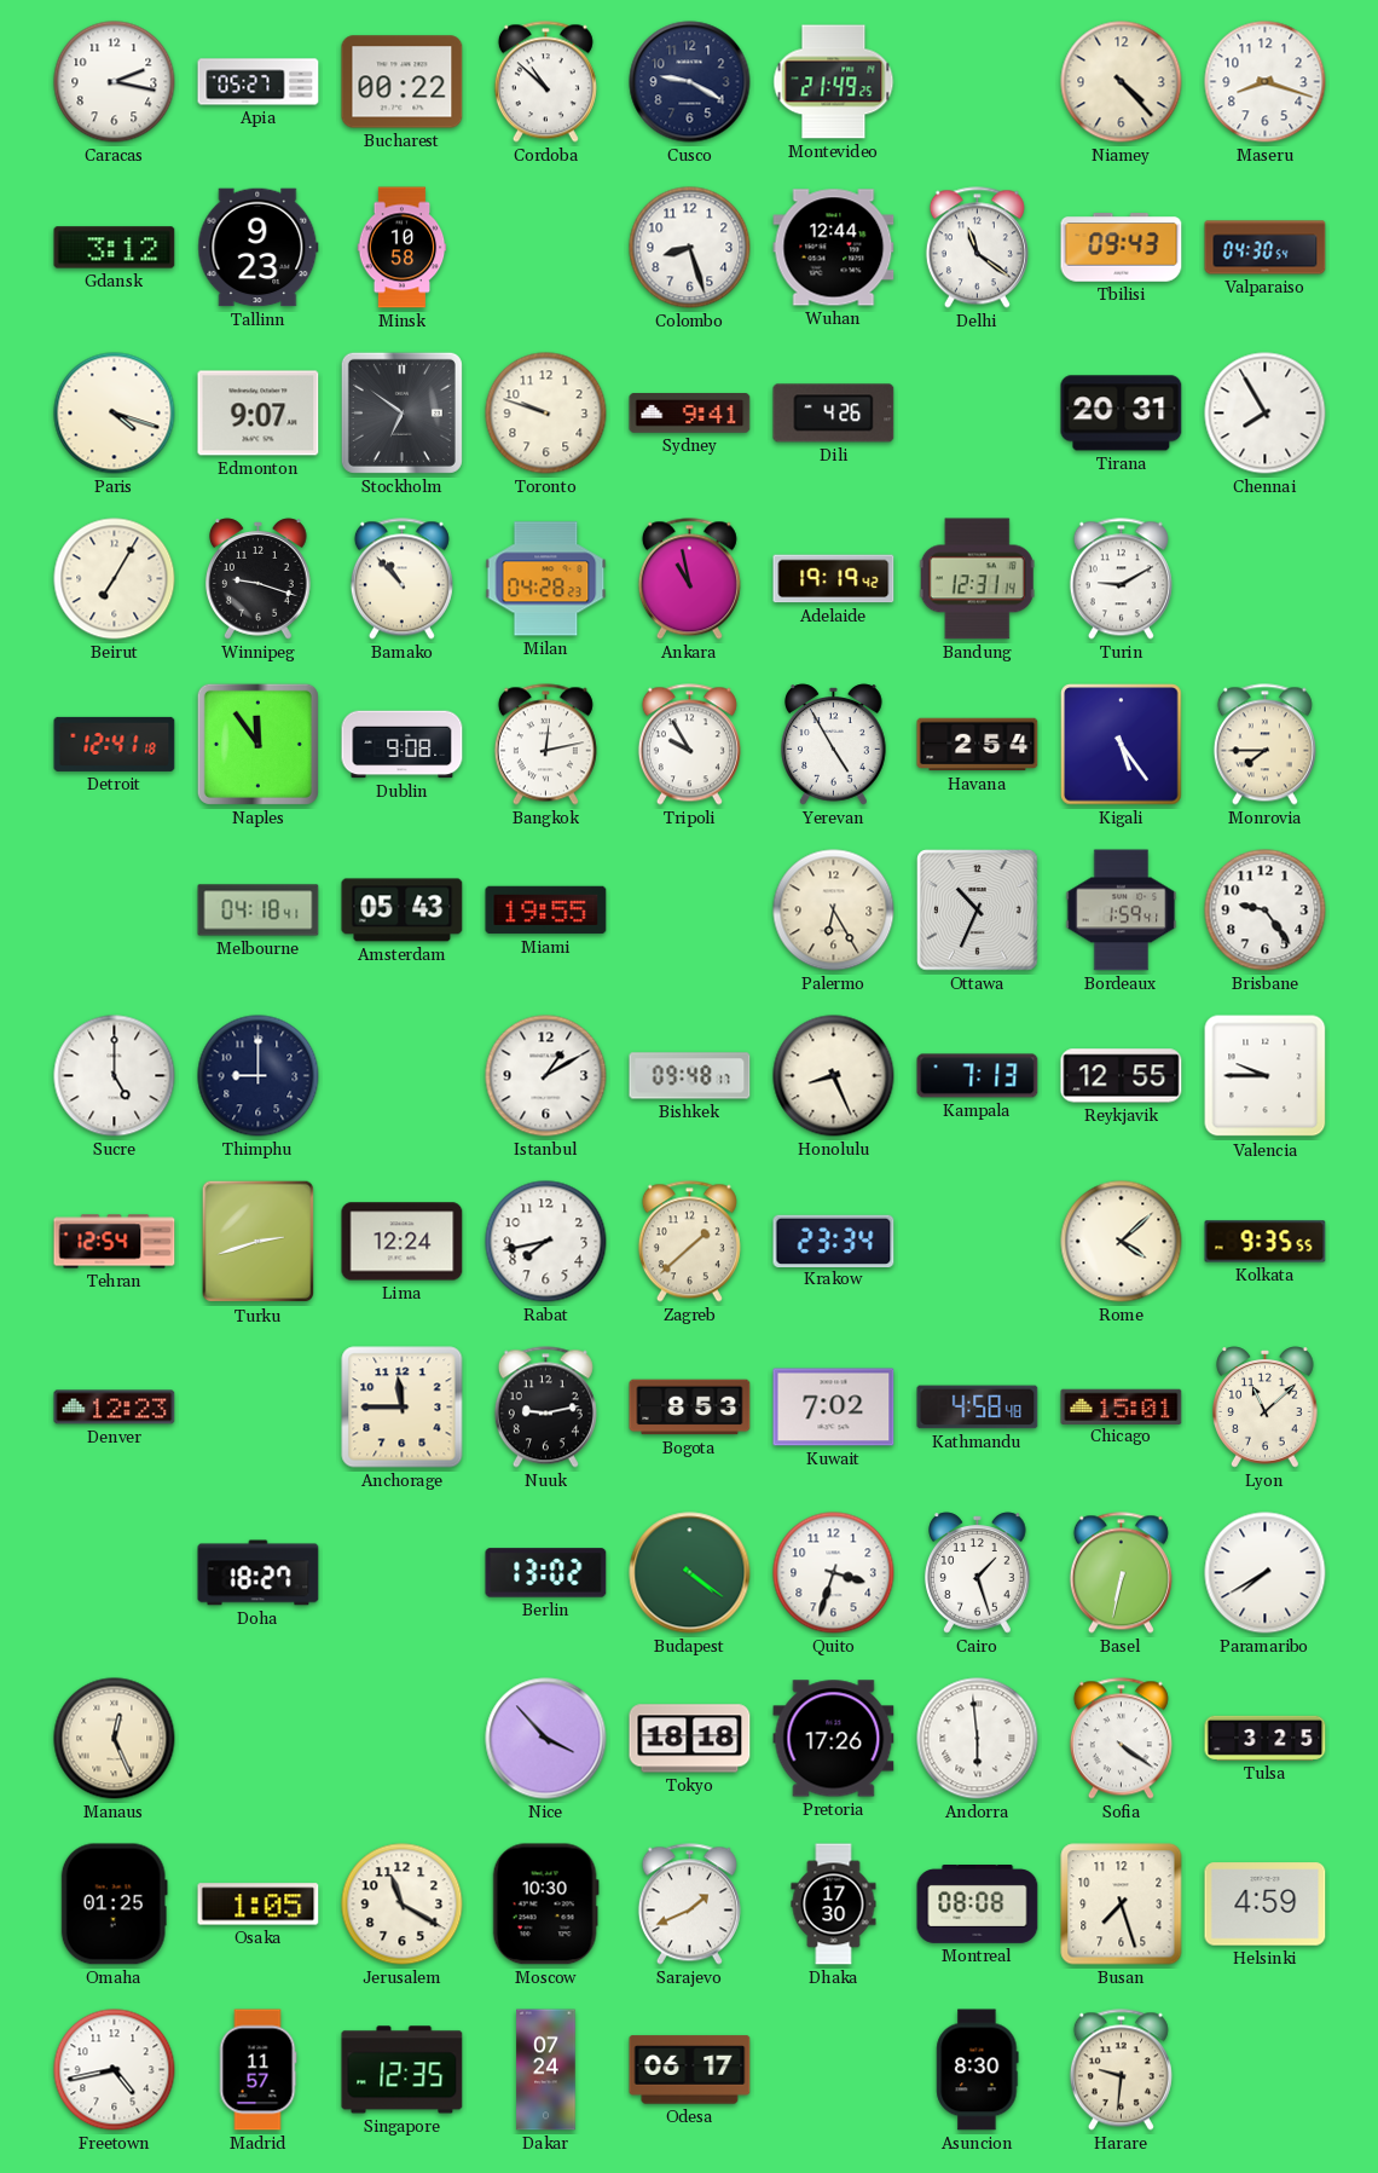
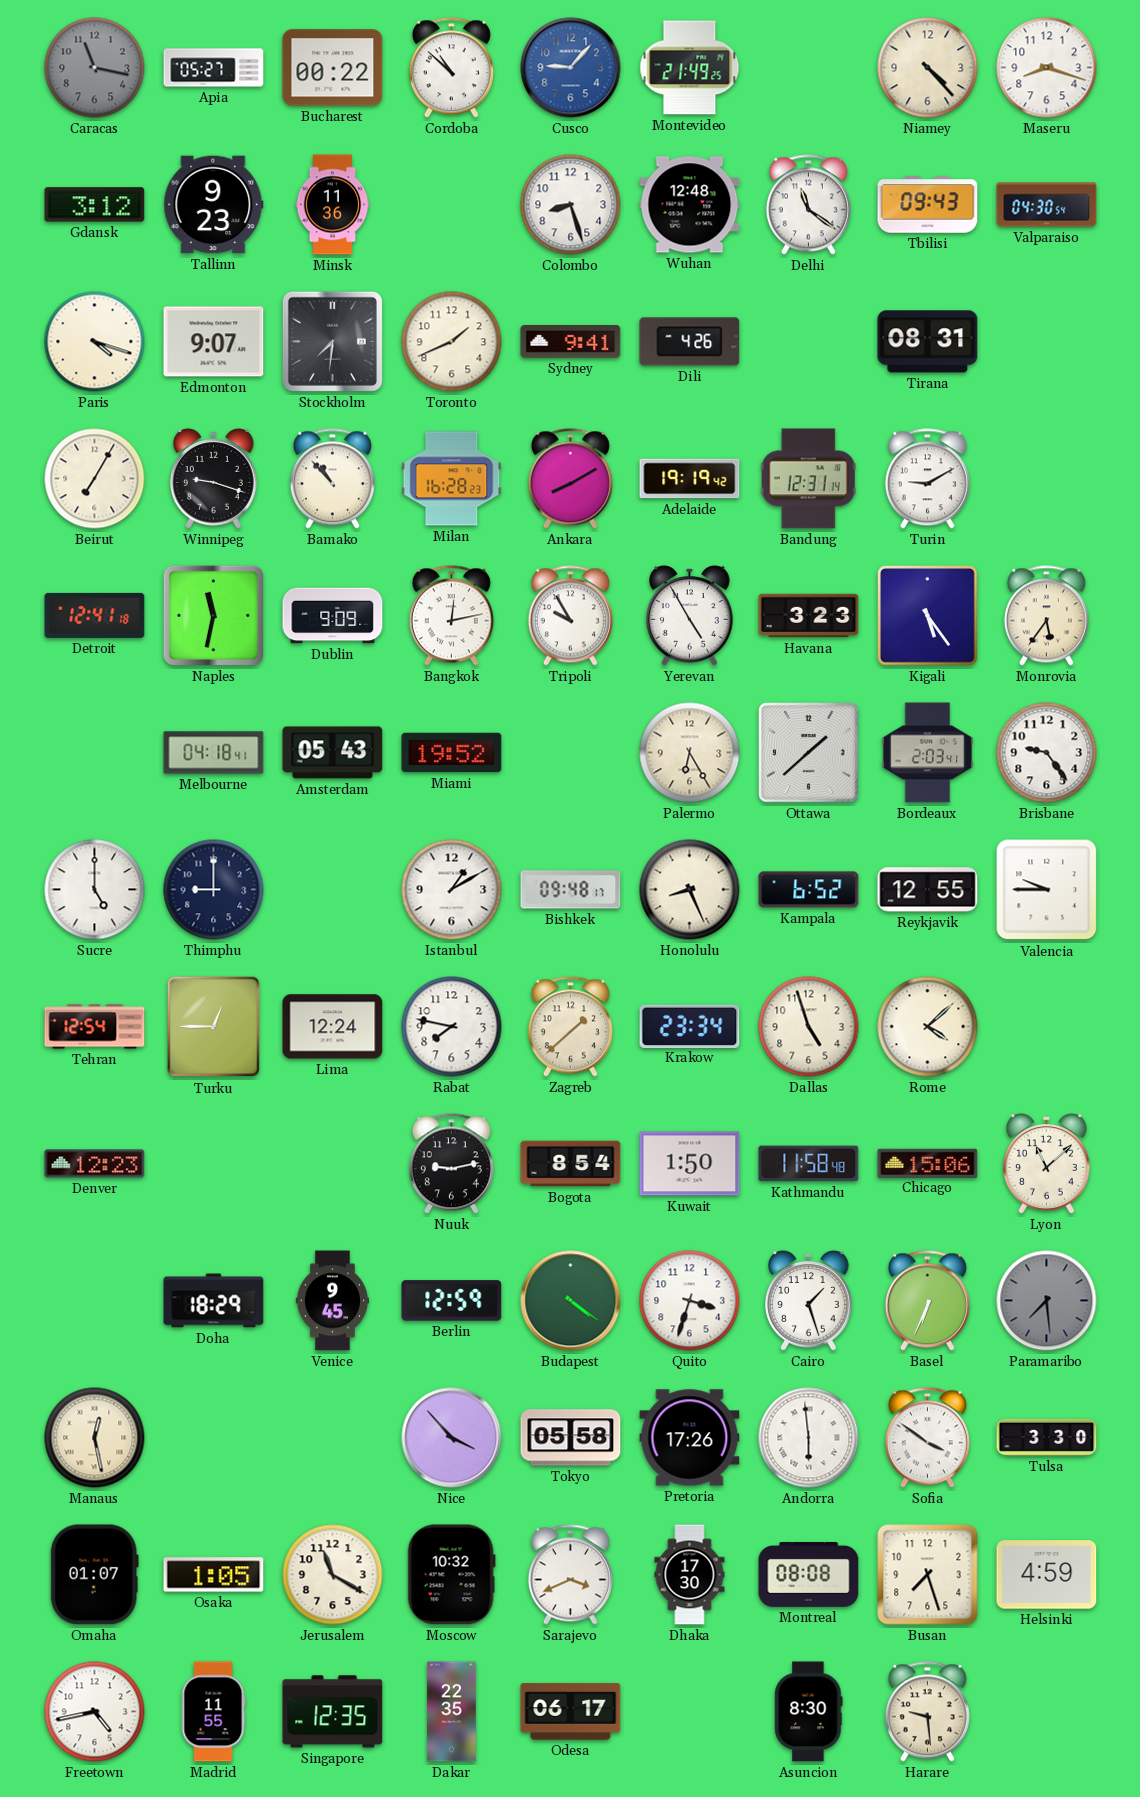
Caracas: 2:17 -> 11:17
Caracas dial: white -> grey
Cusco: 9:20 -> 9:07
Cusco dial: navy -> blue
Minsk: 10:58 -> 11:36
Wuhan: 12:44 -> 12:48
Stockholm: 6:51 -> 7:31
Toronto: 9:48 -> 1:41
Tirana: 20:31 -> 08:31
Chennai: 7:55 -> none
Milan: 04:28 -> 16:28
Ankara: 10:58 -> 8:10
Naples: 11:54 -> 11:32
Dublin: 9:08 -> 9:09
Havana: 2:54 -> 3:23
Monrovia: 7:45 -> 5:36
Miami: 19:55 -> 19:52
Ottawa: 10:34 -> 1:38
Bordeaux: 1:59 -> 2:03
Kampala: 7:13 -> 6:52
Turku: 2:42 -> 12:45
Rabat: 7:43 -> 7:47
Dallas: none -> 4:57
Kolkata: 9:35 -> none
Anchorage: 11:45 -> none
Bogota: 8:53 -> 8:54
Kuwait: 7:02 -> 1:50
Kathmandu: 4:58 -> 11:58
Chicago: 15:01 -> 15:06
Doha: 18:27 -> 18:29
Venice: none -> 9:45
Berlin: 13:02 -> 12:59
Basel: 6:32 -> 6:34
Paramaribo: 7:40 -> 7:29
Paramaribo dial: white -> grey
Manaus: 12:26 -> 12:28
Tokyo: 18:18 -> 05:58
Sofia: 4:21 -> 3:51
Tulsa: 3:25 -> 3:30
Omaha: 01:25 -> 01:07
Moscow: 10:30 -> 10:32
Sarajevo: 1:41 -> 3:41
Madrid: 11:57 -> 11:55
Dakar: 07:24 -> 22:35
Harare: 9:31 -> 9:29
